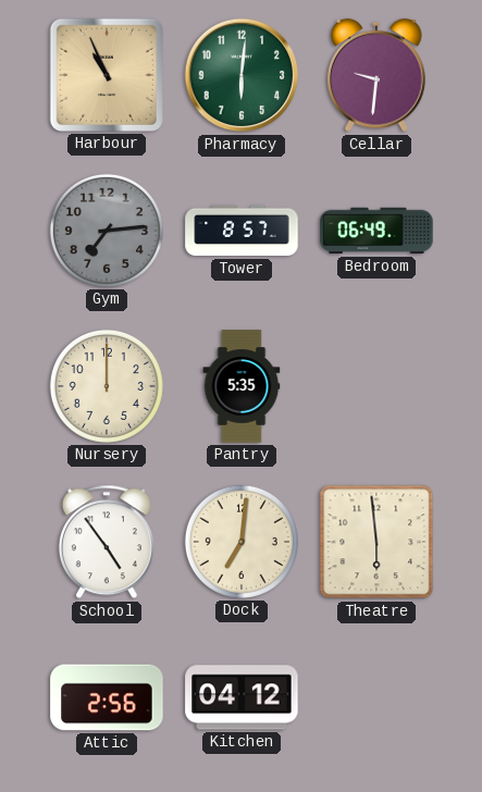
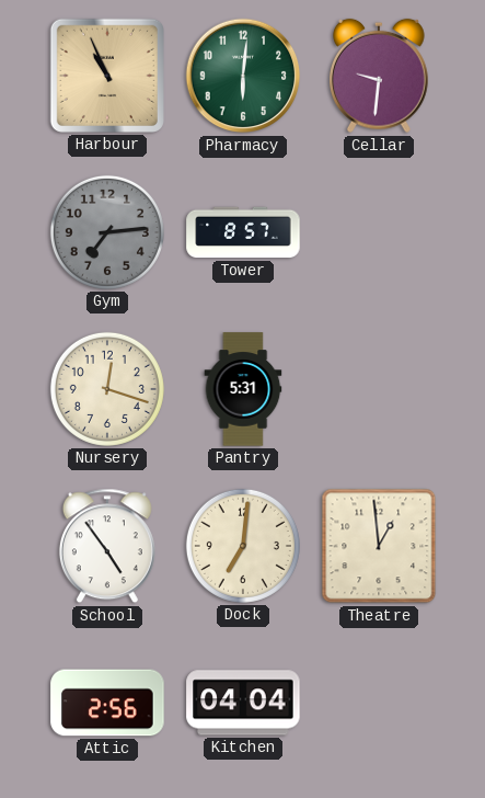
Bedroom: 06:49 -> none
Nursery: 12:00 -> 12:18
Pantry: 5:35 -> 5:31
Theatre: 5:59 -> 12:59
Kitchen: 04:12 -> 04:04
